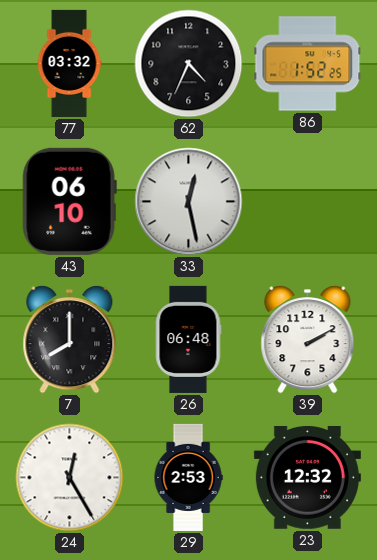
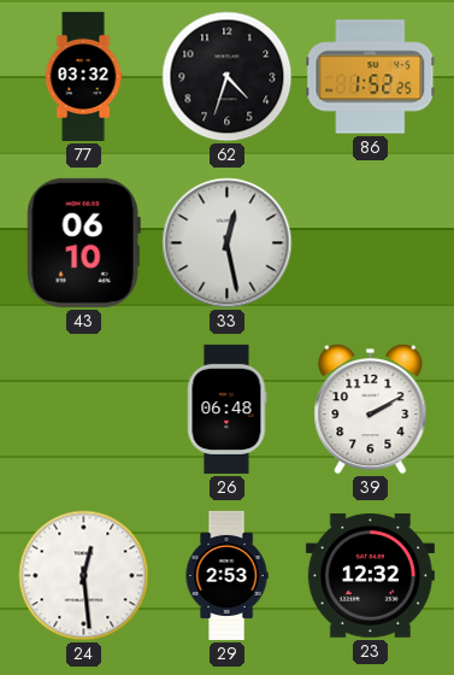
62: 4:34 -> 4:33
7: 8:00 -> none
24: 12:25 -> 12:29
